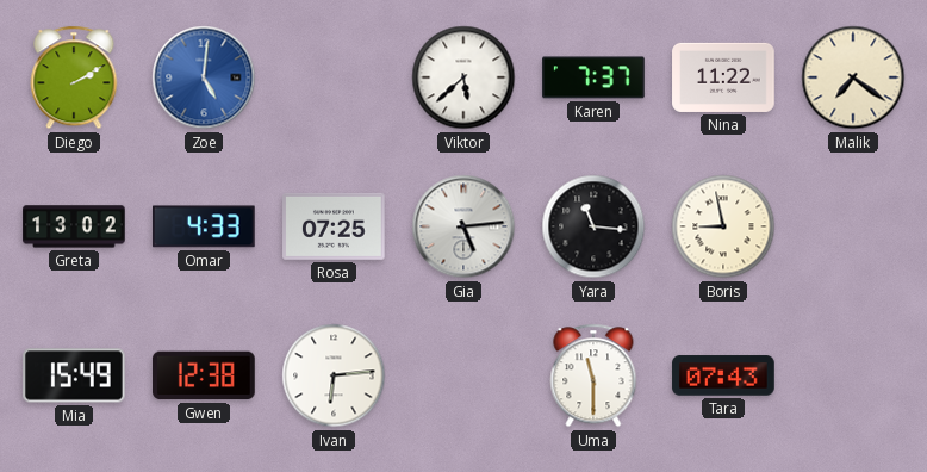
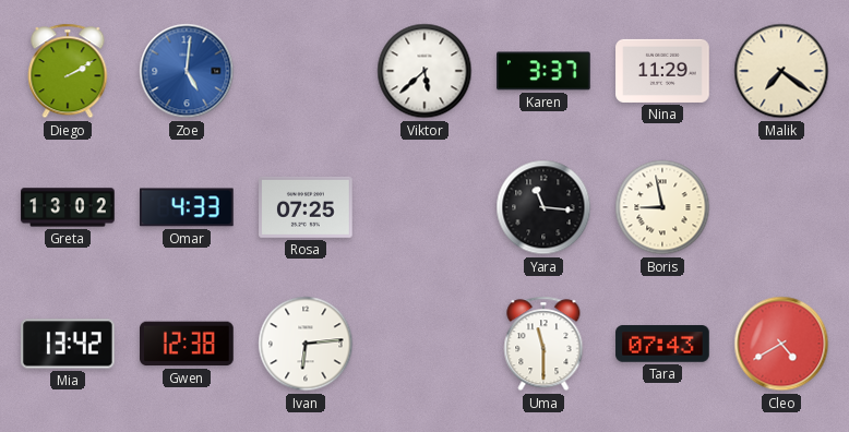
Karen: 7:37 -> 3:37
Nina: 11:22 -> 11:29
Gia: 5:14 -> none
Mia: 15:49 -> 13:42
Cleo: none -> 4:40
